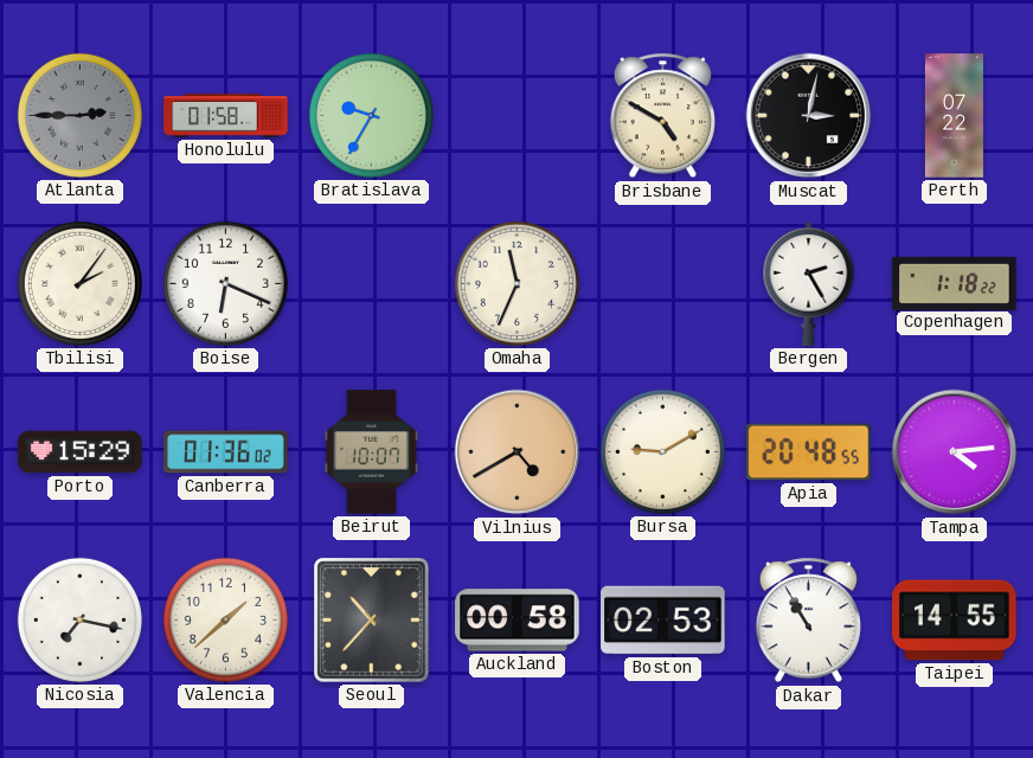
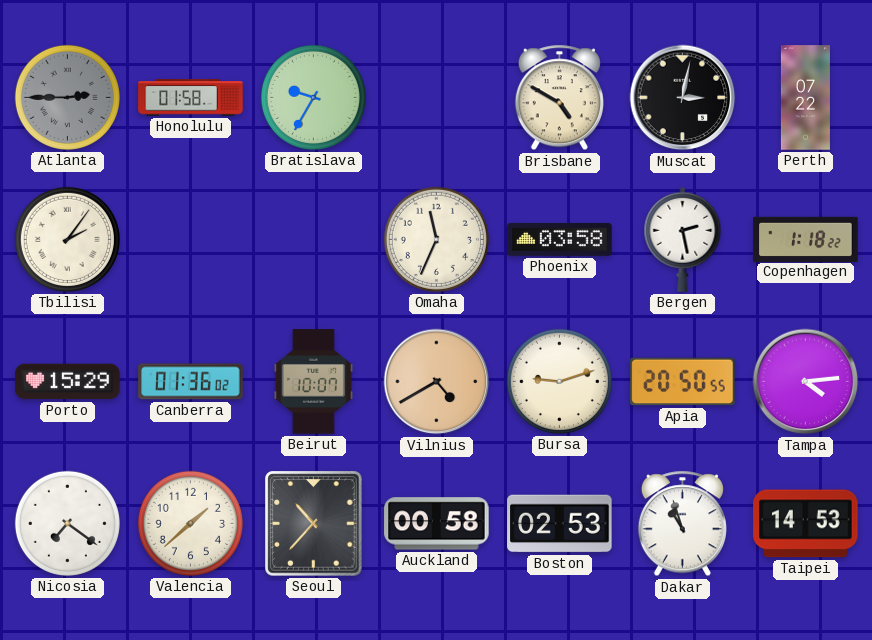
Boise: 6:19 -> none
Phoenix: none -> 03:58
Bergen: 2:25 -> 2:28
Bursa: 9:10 -> 9:12
Apia: 20:48 -> 20:50
Nicosia: 7:17 -> 7:21
Dakar: 10:55 -> 10:57
Taipei: 14:55 -> 14:53
